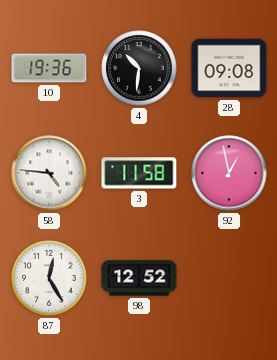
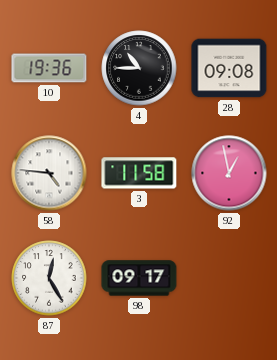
4: 10:31 -> 10:45
98: 12:52 -> 09:17
